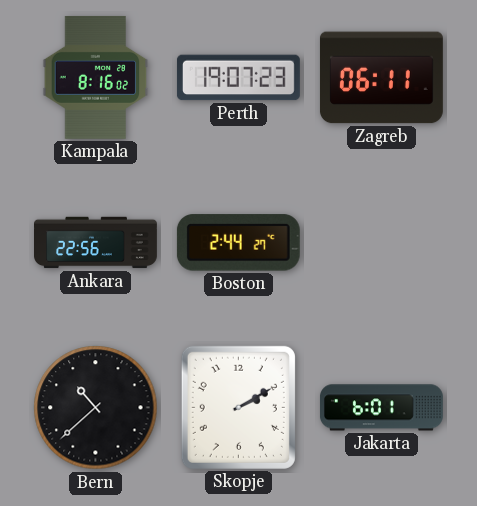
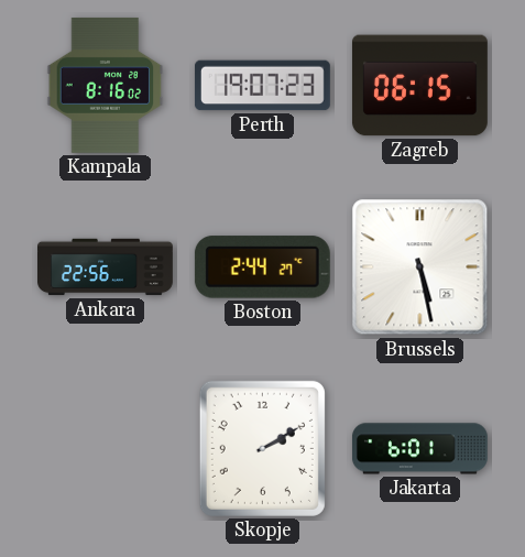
Zagreb: 06:11 -> 06:15
Brussels: none -> 5:28
Bern: 10:38 -> none
